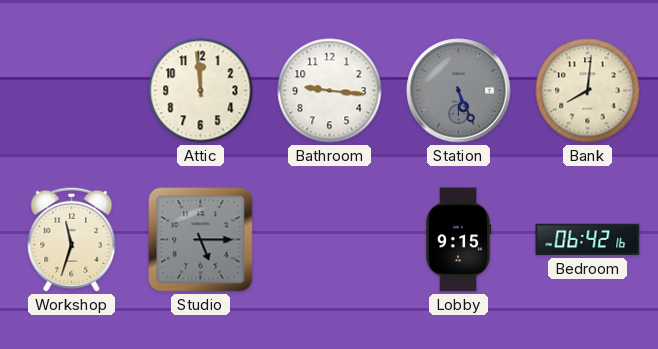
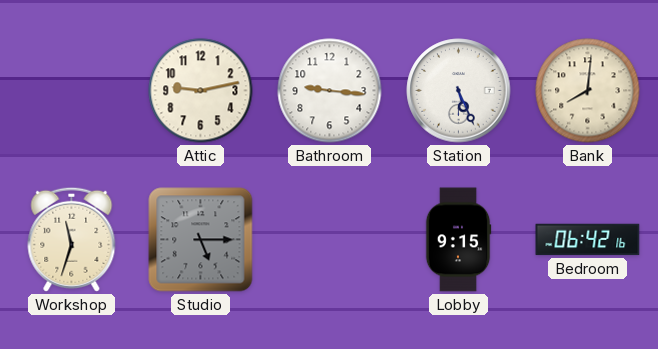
Attic: 11:59 -> 9:13
Station dial: grey -> white
